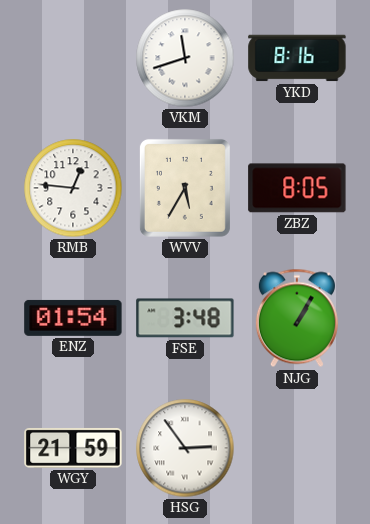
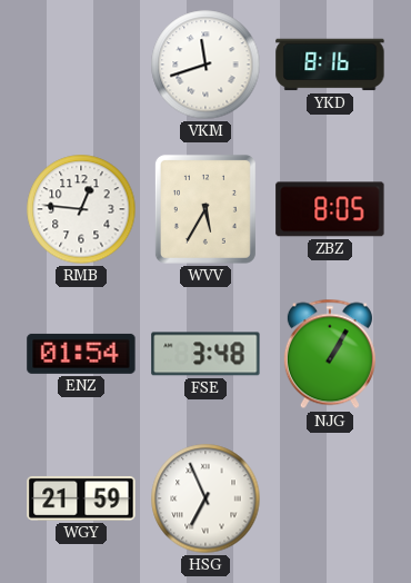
HSG: 2:54 -> 6:56
